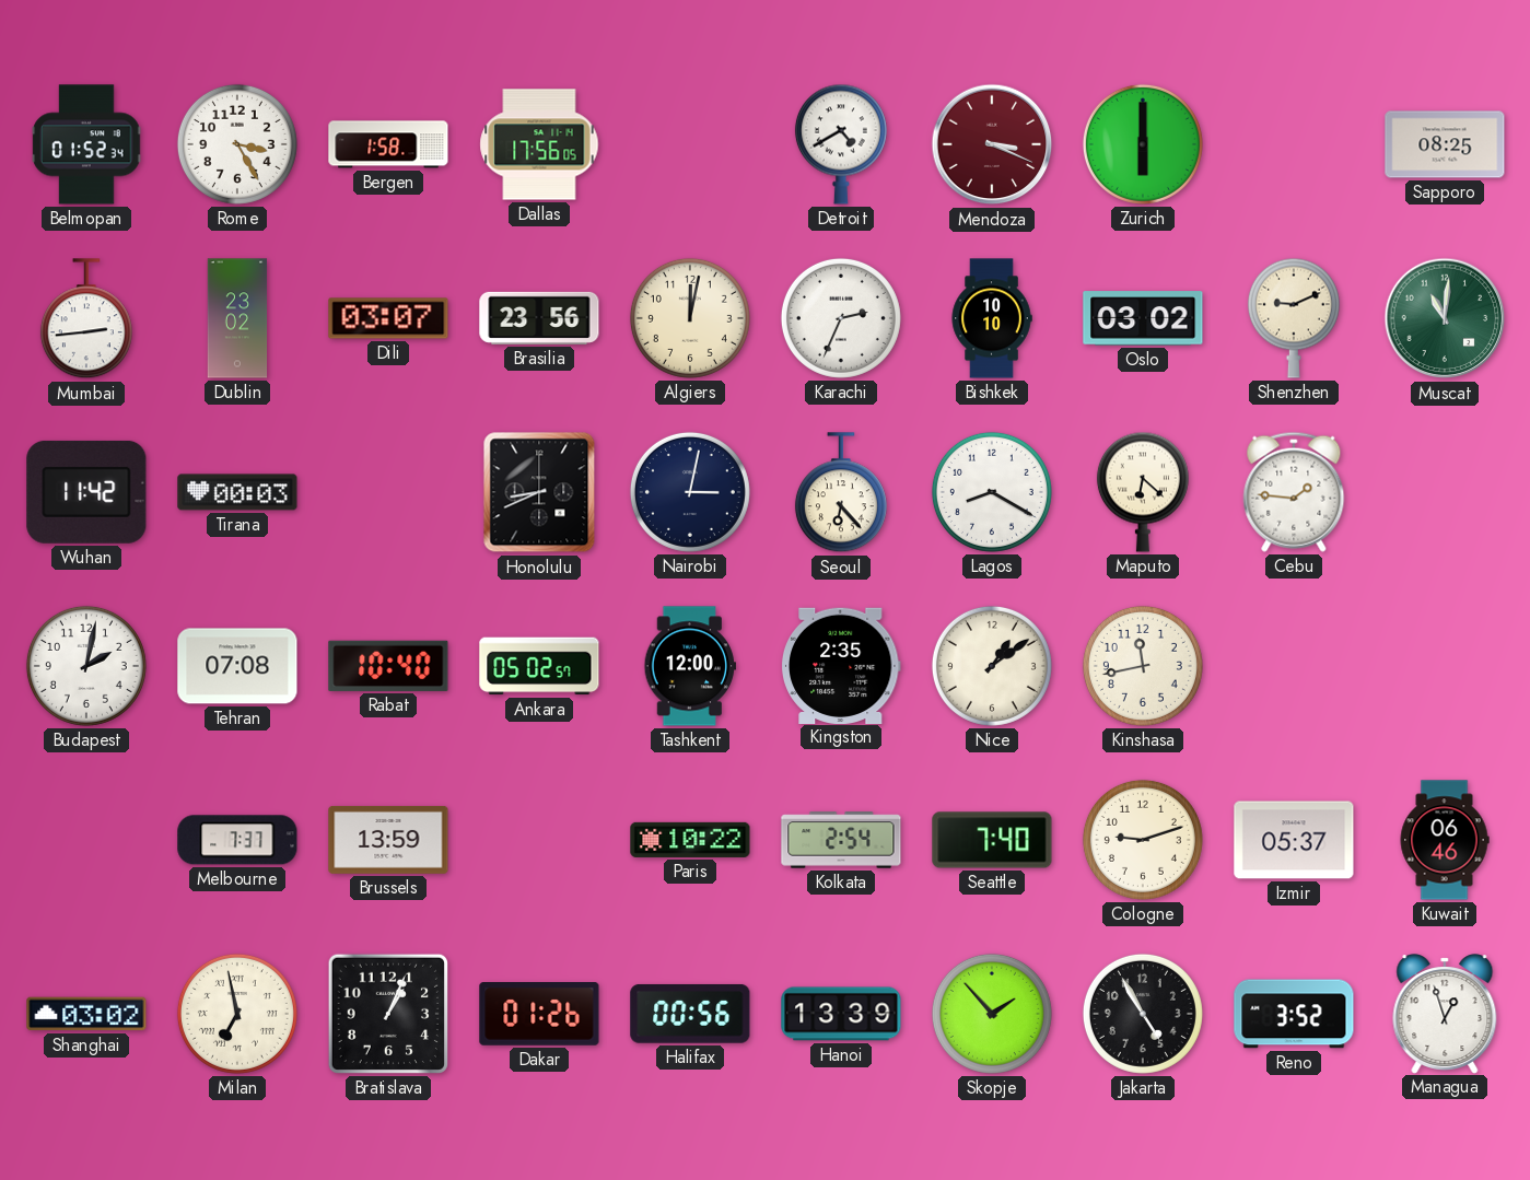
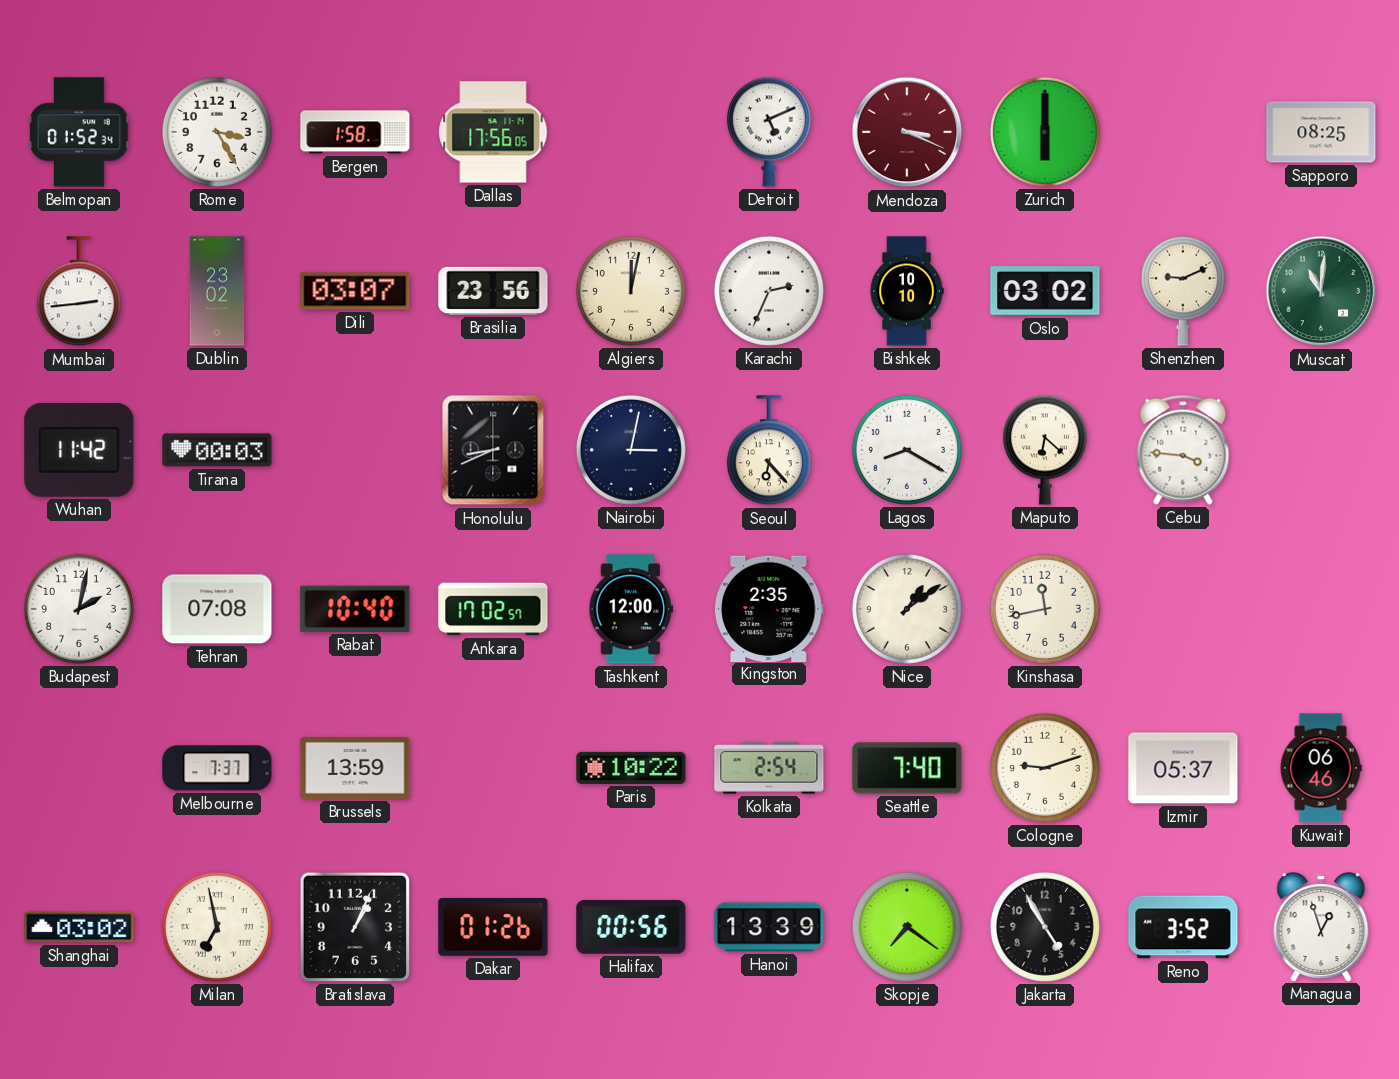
Detroit: 4:40 -> 5:11
Cebu: 1:46 -> 3:46
Ankara: 05:02 -> 17:02
Skopje: 1:53 -> 7:21
